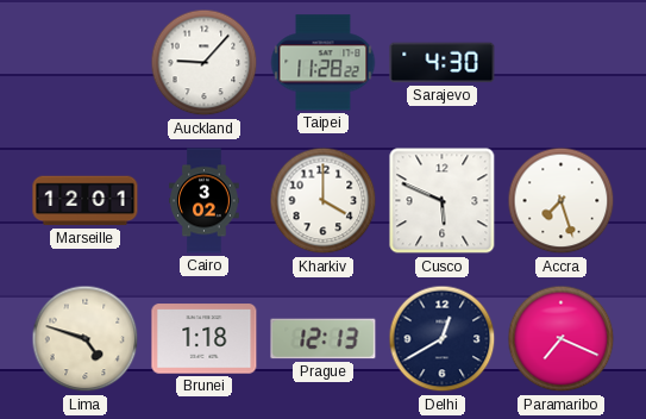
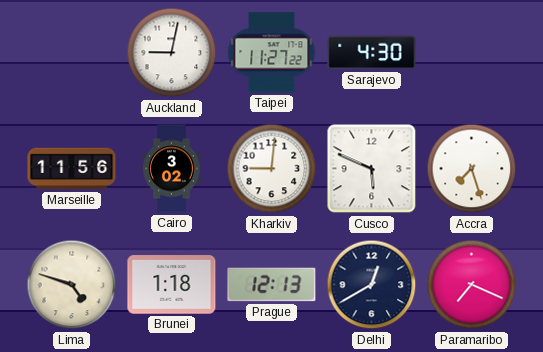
Auckland: 9:07 -> 9:02
Taipei: 11:28 -> 11:27
Marseille: 12:01 -> 11:56
Kharkiv: 4:00 -> 9:01
